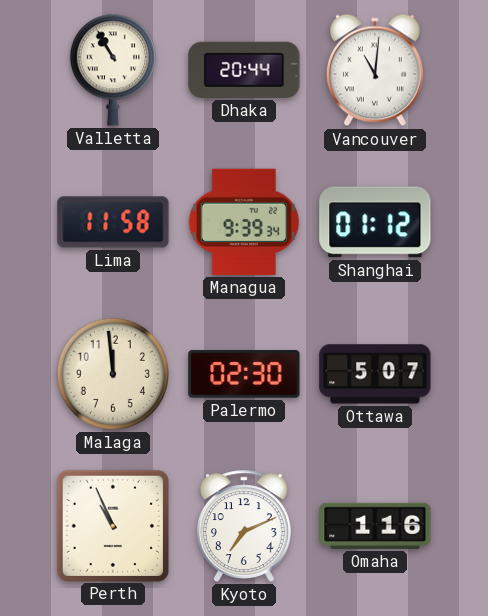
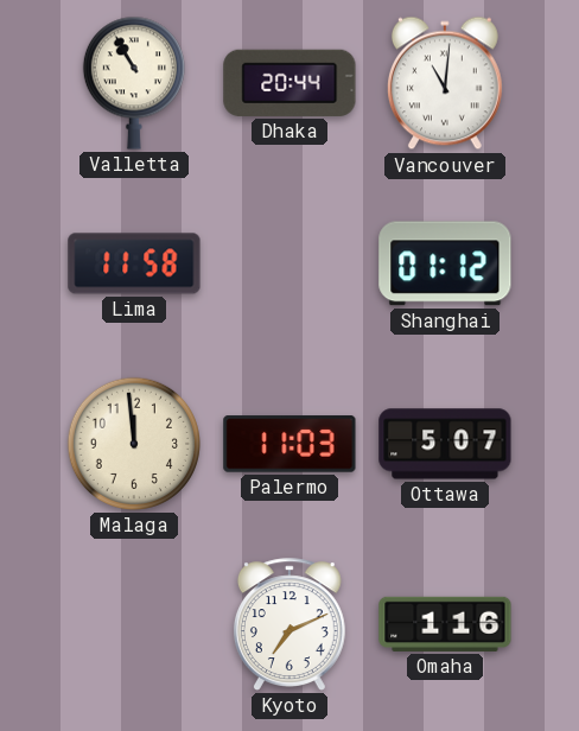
Managua: 9:39 -> none
Palermo: 02:30 -> 11:03
Perth: 10:56 -> none
